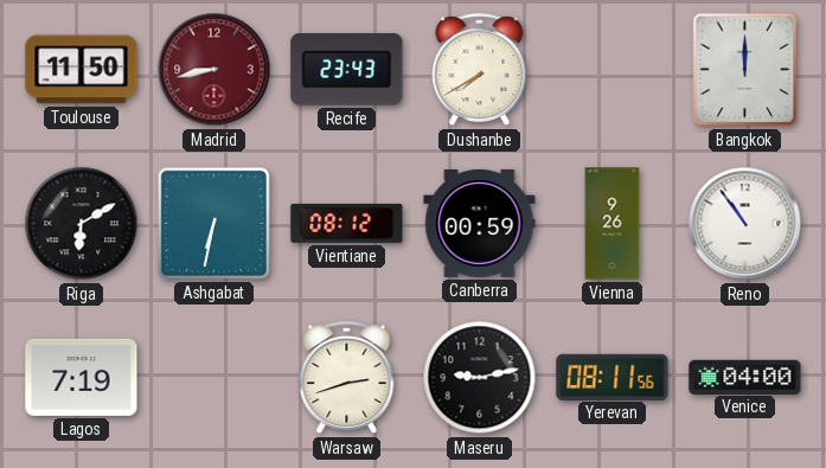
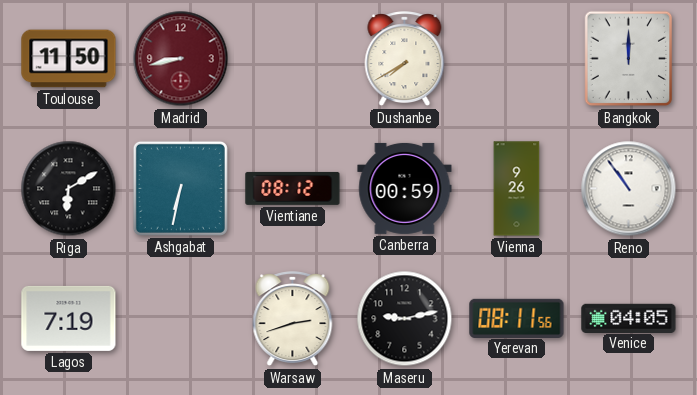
Recife: 23:43 -> none
Venice: 04:00 -> 04:05
